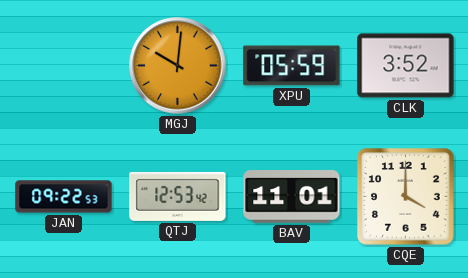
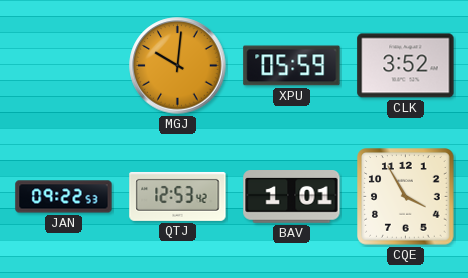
BAV: 11:01 -> 1:01
CQE: 4:00 -> 3:55
